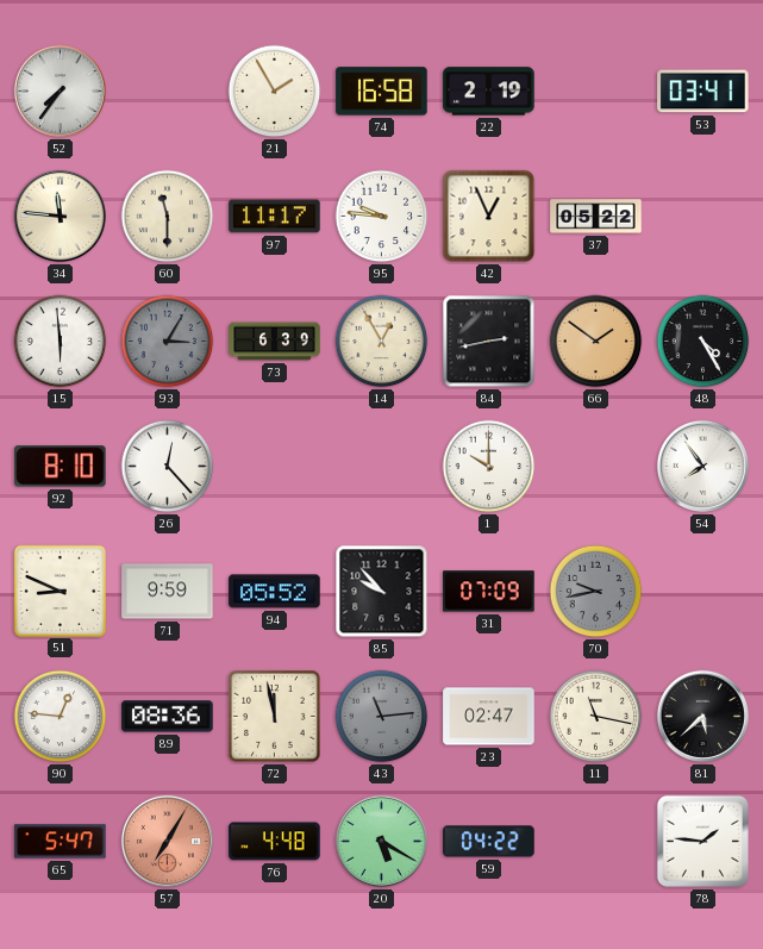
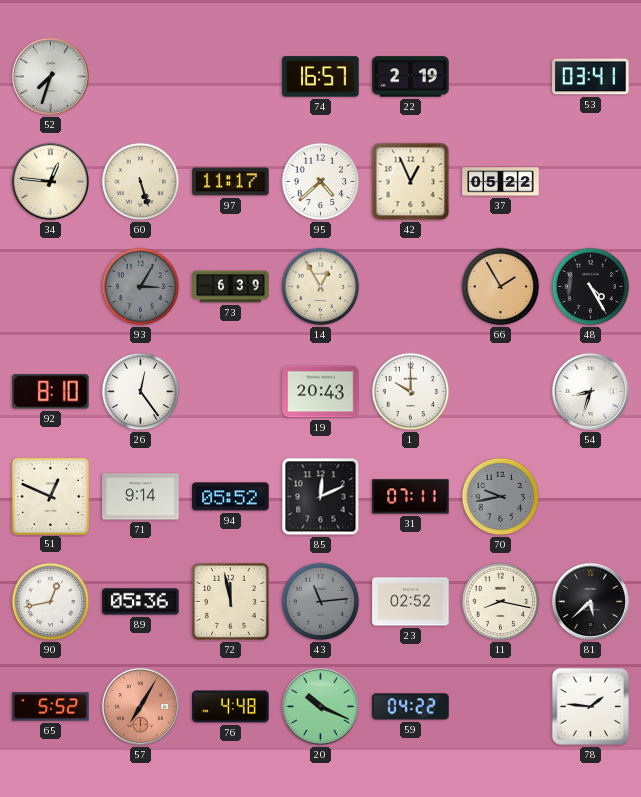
52: 7:36 -> 7:33
21: 1:55 -> none
74: 16:58 -> 16:57
34: 11:46 -> 12:46
60: 11:30 -> 5:27
95: 9:46 -> 4:38
15: 5:59 -> none
84: 2:43 -> none
66: 1:51 -> 1:55
26: 12:23 -> 12:24
19: none -> 20:43
54: 7:54 -> 8:33
51: 8:49 -> 12:49
71: 9:59 -> 9:14
85: 9:53 -> 12:11
31: 07:09 -> 07:11
90: 12:46 -> 12:43
89: 08:36 -> 05:36
23: 02:47 -> 02:52
11: 11:17 -> 8:17
65: 5:47 -> 5:52
20: 5:20 -> 10:19
